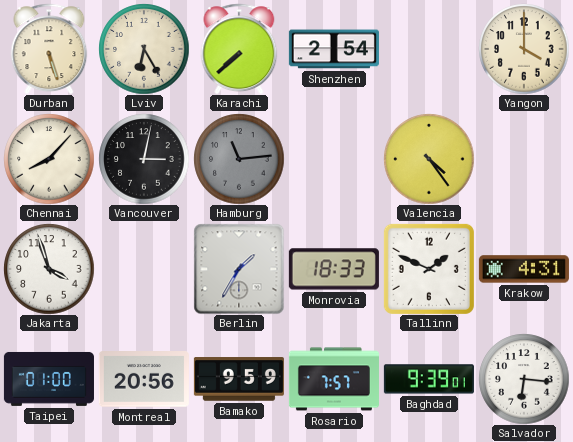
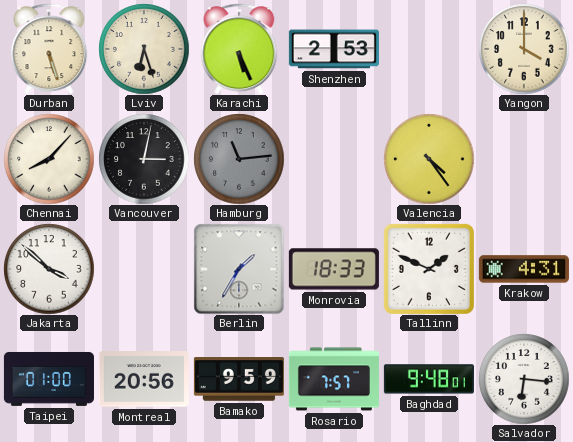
Lviv: 6:25 -> 6:27
Karachi: 7:38 -> 5:26
Shenzhen: 2:54 -> 2:53
Jakarta: 3:57 -> 3:52
Baghdad: 9:39 -> 9:48
